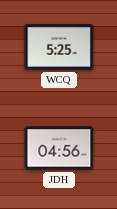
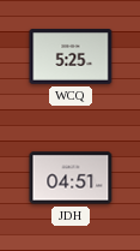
JDH: 04:56 -> 04:51
